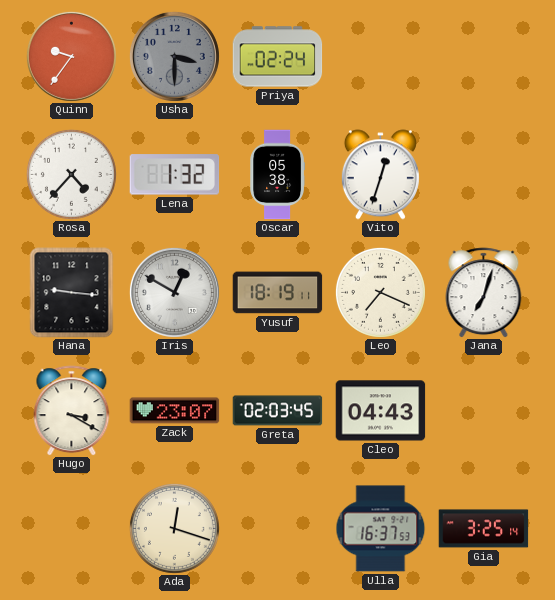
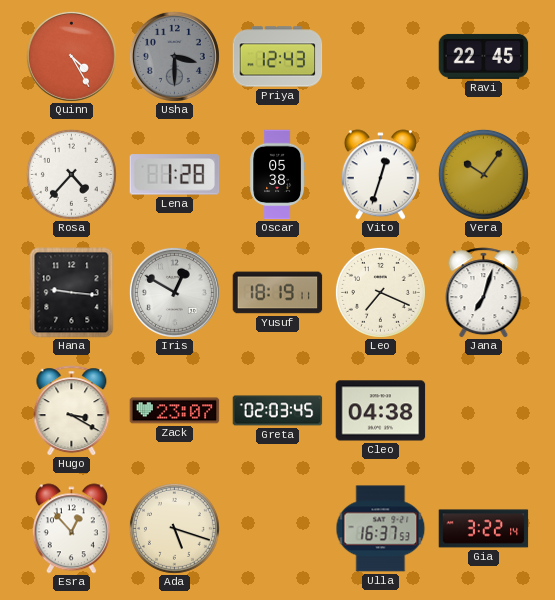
Quinn: 9:36 -> 4:25
Priya: 02:24 -> 12:43
Ravi: none -> 22:45
Lena: 1:32 -> 1:28
Vera: none -> 10:06
Cleo: 04:43 -> 04:38
Esra: none -> 12:53
Ada: 12:18 -> 5:18
Gia: 3:25 -> 3:22
